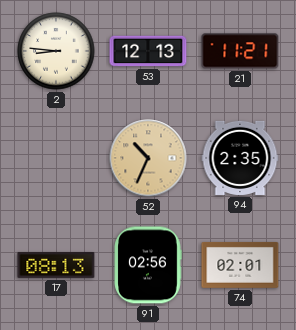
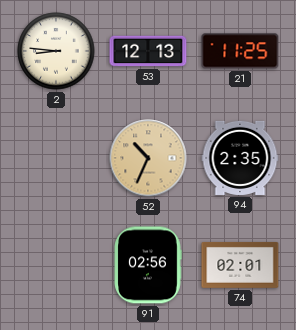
21: 11:21 -> 11:25
17: 08:13 -> none
